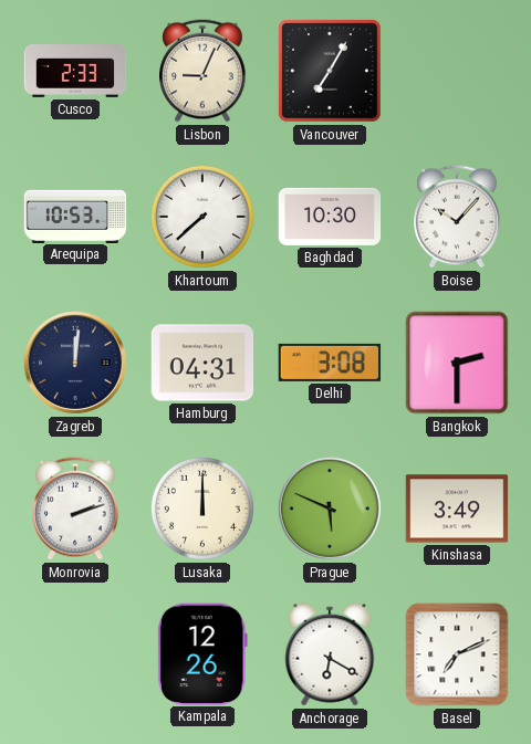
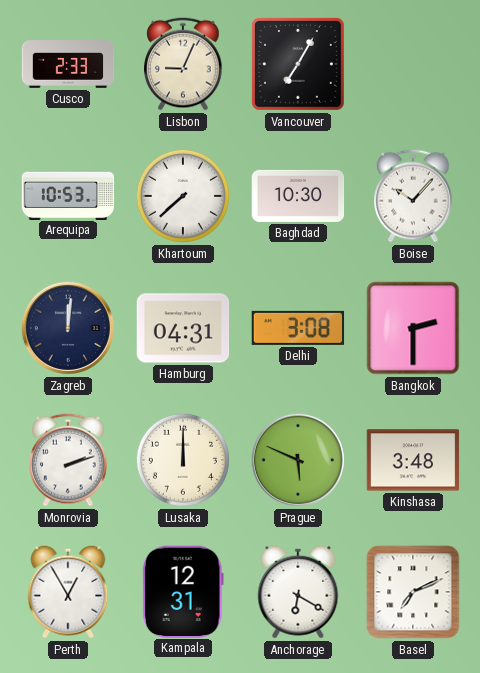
Kinshasa: 3:49 -> 3:48
Perth: none -> 12:55
Kampala: 12:26 -> 12:31
